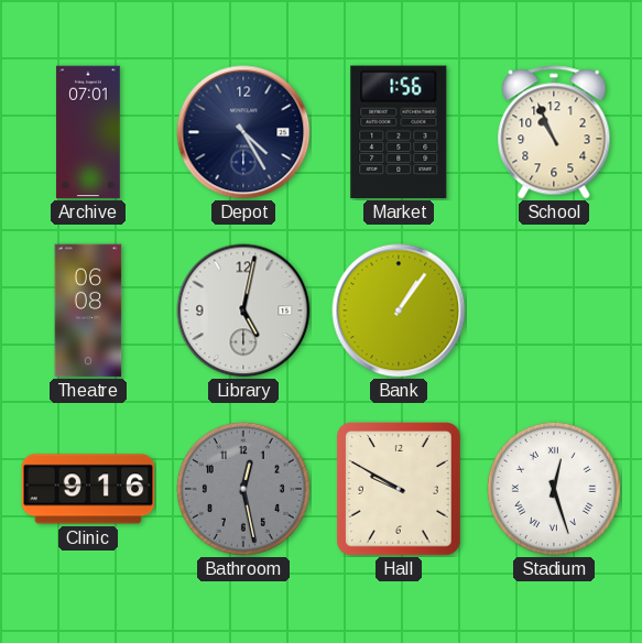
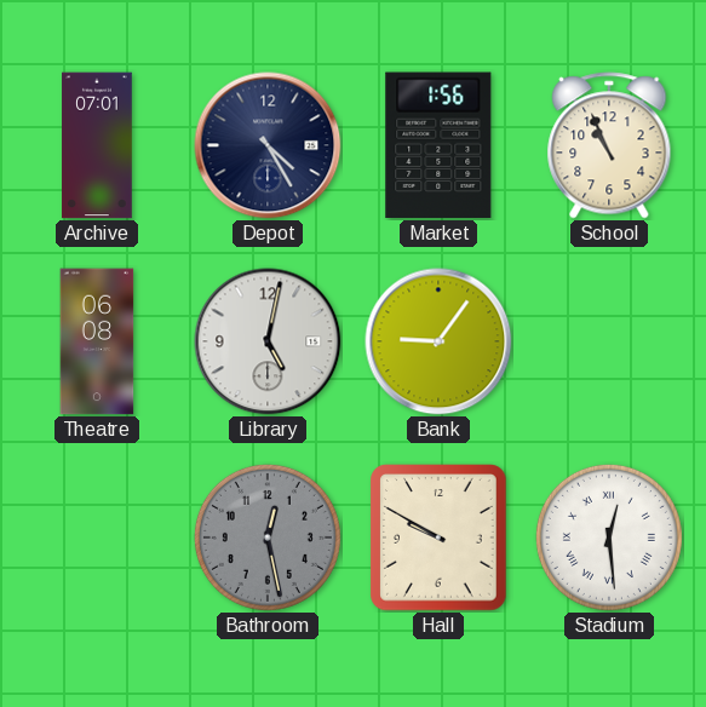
Bank: 1:06 -> 9:06
Clinic: 9:16 -> none
Stadium: 12:27 -> 12:29
